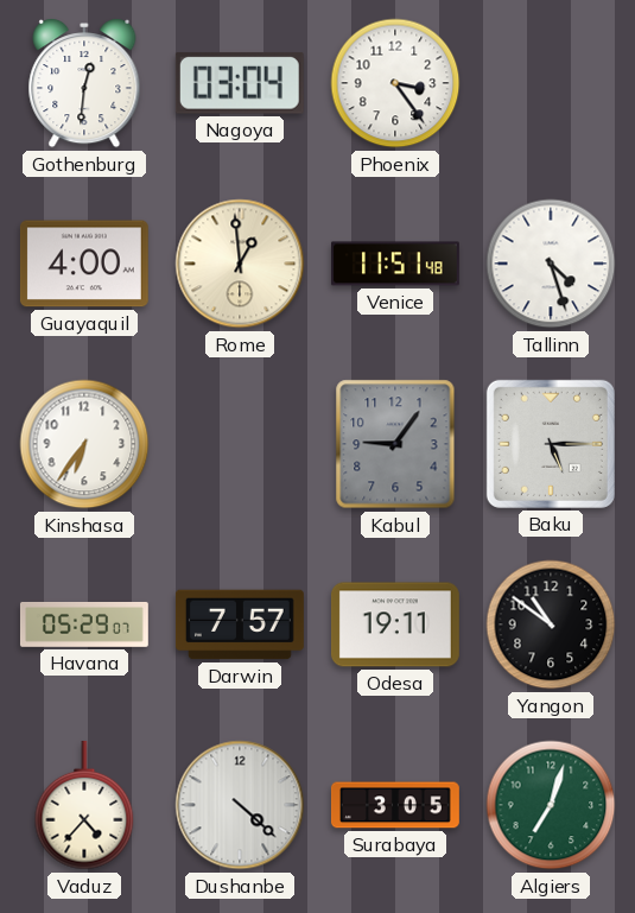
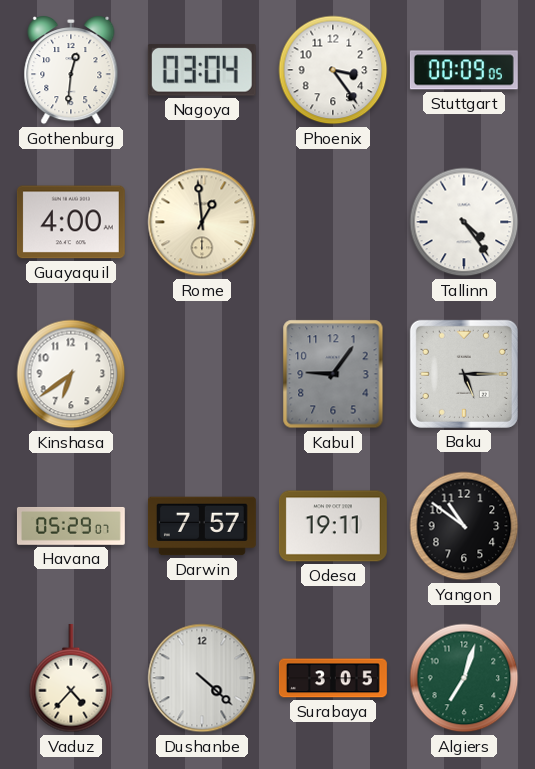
Stuttgart: none -> 00:09
Venice: 11:51 -> none
Tallinn: 4:27 -> 4:24
Kinshasa: 6:36 -> 6:39
